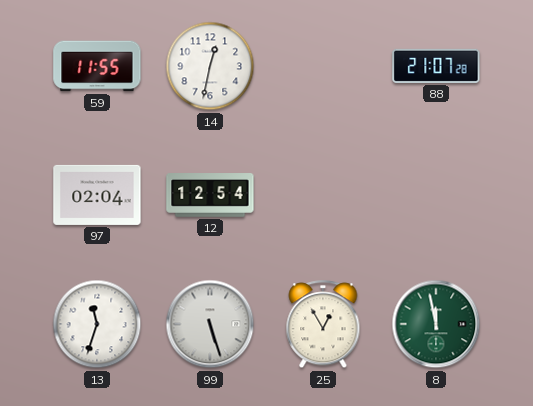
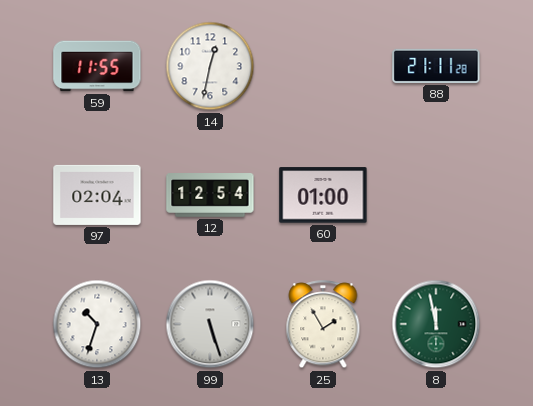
88: 21:07 -> 21:11
60: none -> 01:00
13: 11:33 -> 10:33
25: 12:55 -> 1:55
